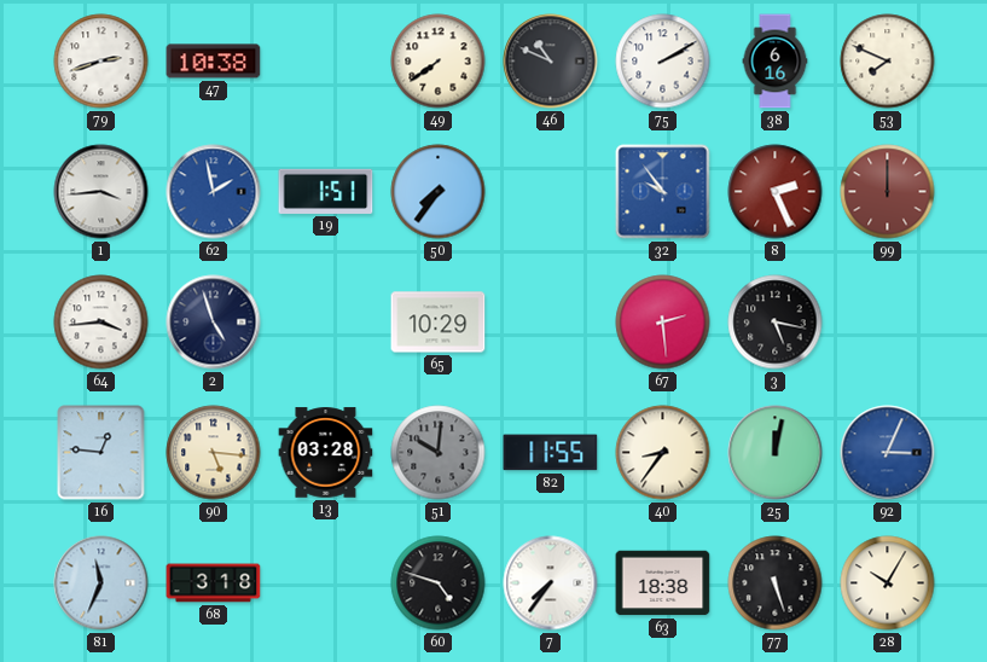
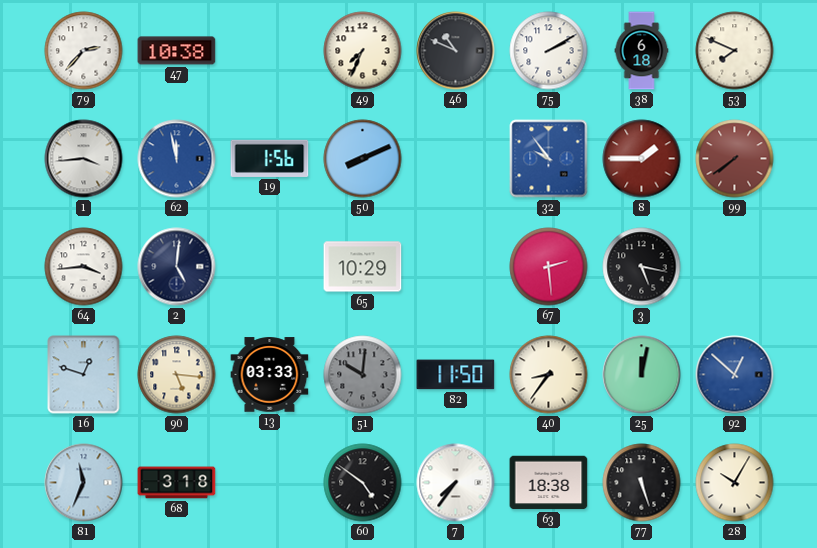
79: 2:42 -> 2:37
49: 7:39 -> 7:34
38: 6:16 -> 6:18
62: 1:58 -> 11:58
19: 1:51 -> 1:56
50: 7:36 -> 8:11
8: 2:26 -> 1:45
99: 12:00 -> 7:39
2: 4:57 -> 5:01
16: 12:46 -> 12:48
13: 03:28 -> 03:33
82: 11:55 -> 11:50
92: 3:04 -> 12:52
60: 4:48 -> 4:51
